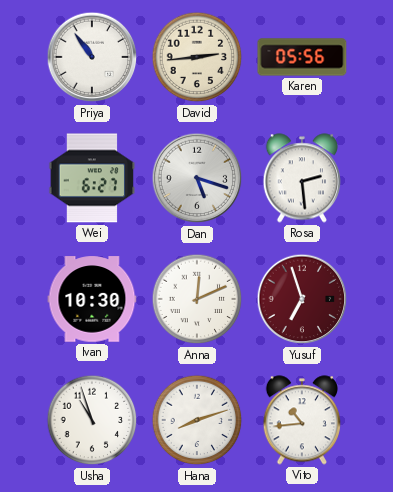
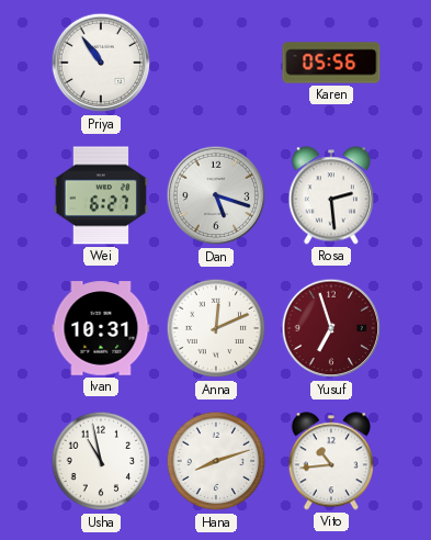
David: 2:44 -> none
Ivan: 10:30 -> 10:31
Usha: 10:57 -> 10:58
